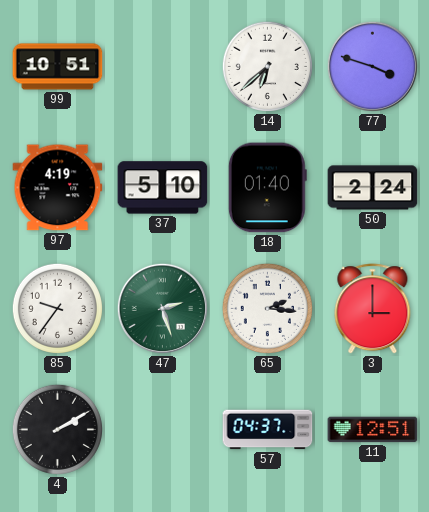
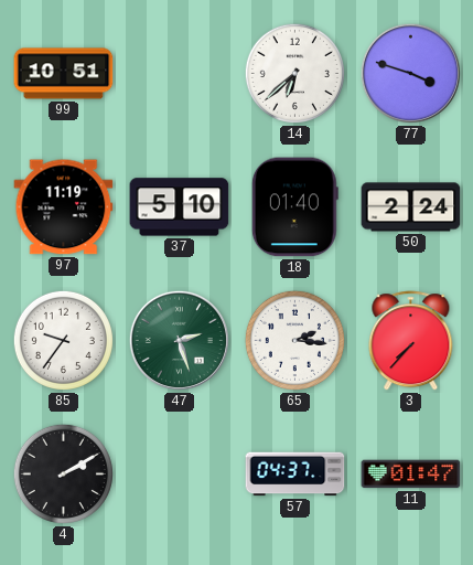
97: 4:19 -> 11:19
3: 3:00 -> 7:37
11: 12:51 -> 01:47
